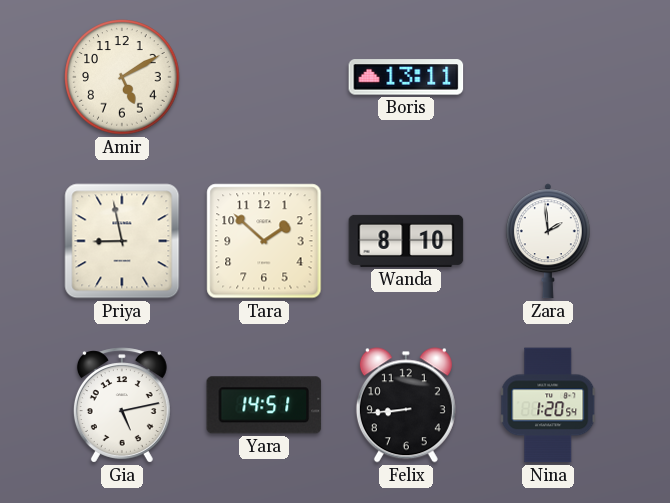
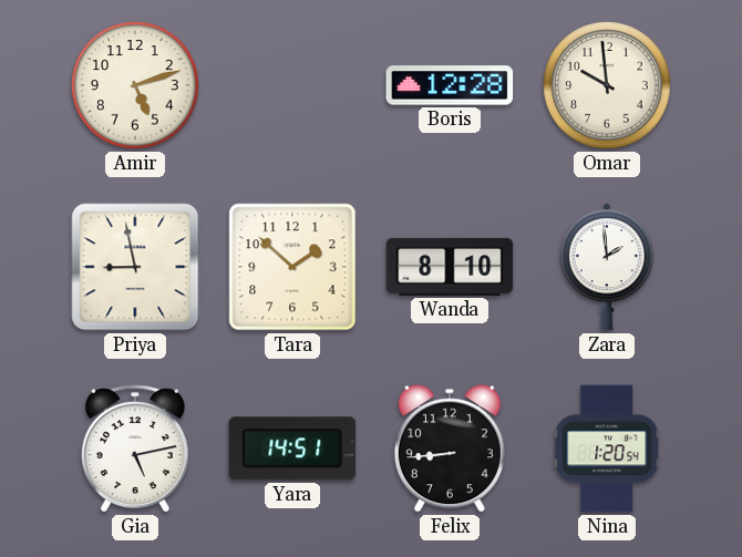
Amir: 5:10 -> 5:12
Boris: 13:11 -> 12:28
Omar: none -> 9:59
